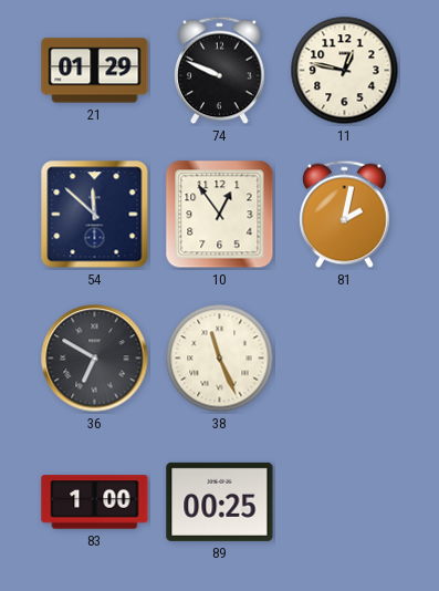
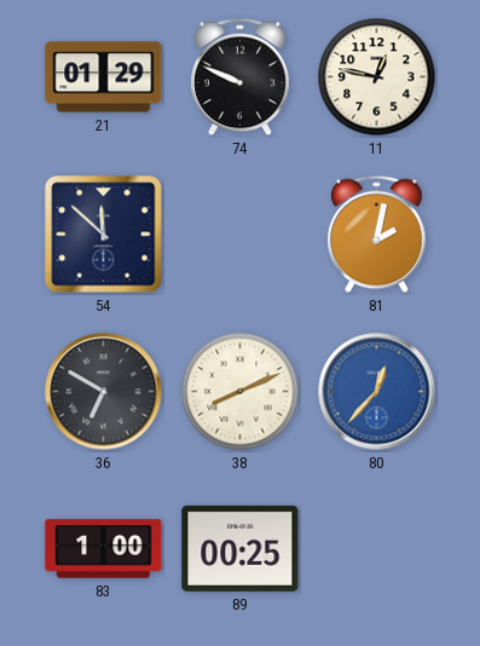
10: 12:54 -> none
38: 11:26 -> 8:11
80: none -> 12:37
